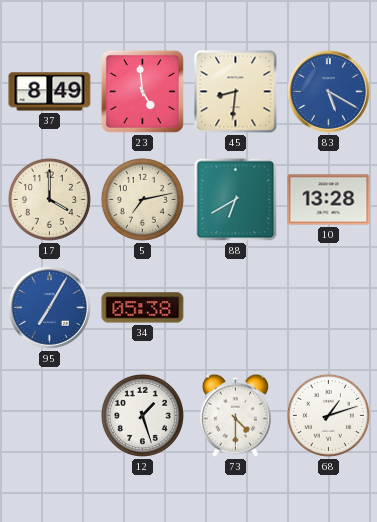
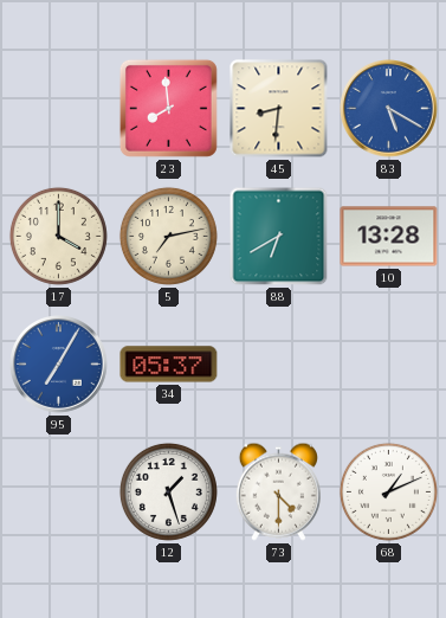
37: 8:49 -> none
23: 4:59 -> 7:59
34: 05:38 -> 05:37
68: 1:12 -> 1:11
